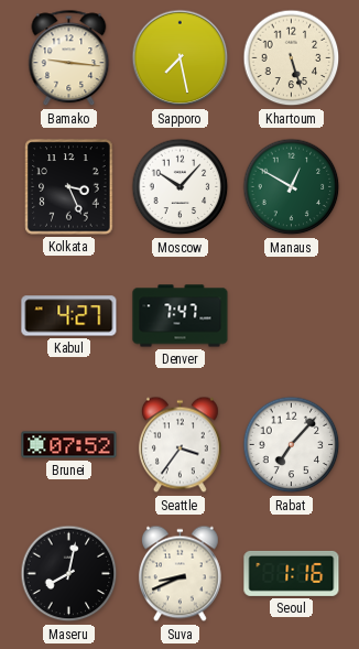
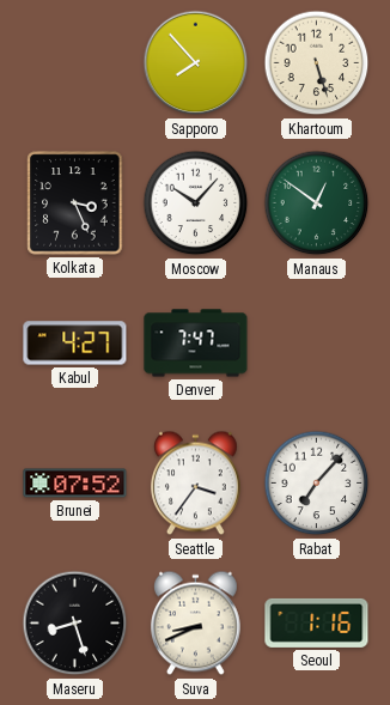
Bamako: 9:16 -> none
Sapporo: 7:28 -> 7:53
Manaus: 12:50 -> 12:51
Maseru: 8:02 -> 8:27
